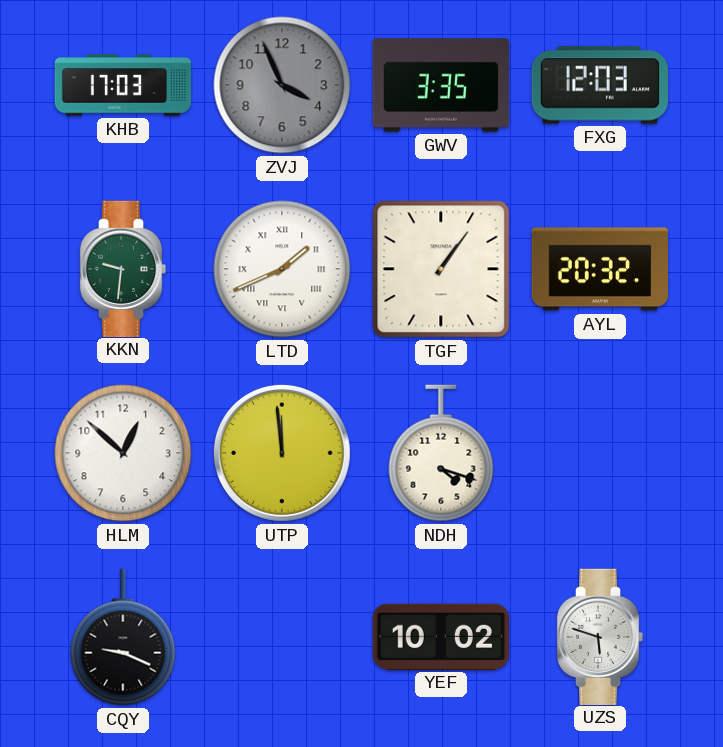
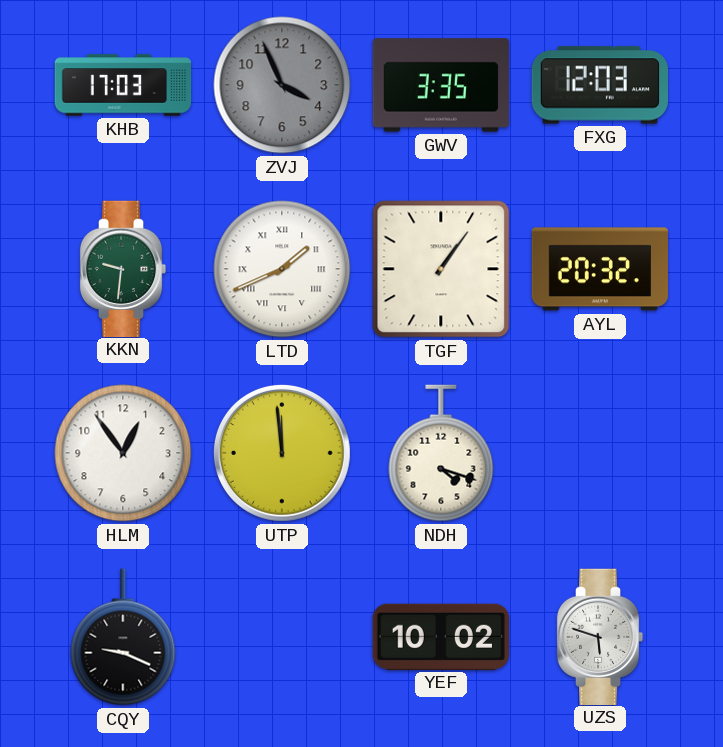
HLM: 12:52 -> 12:54
